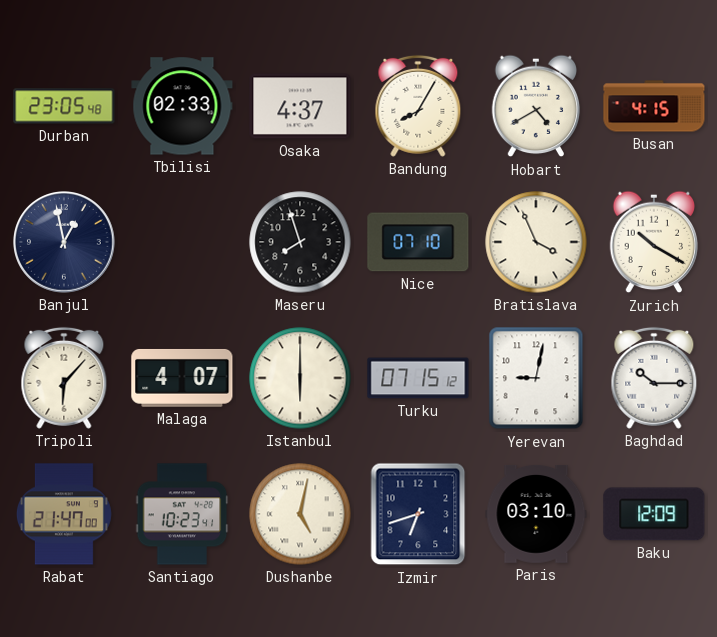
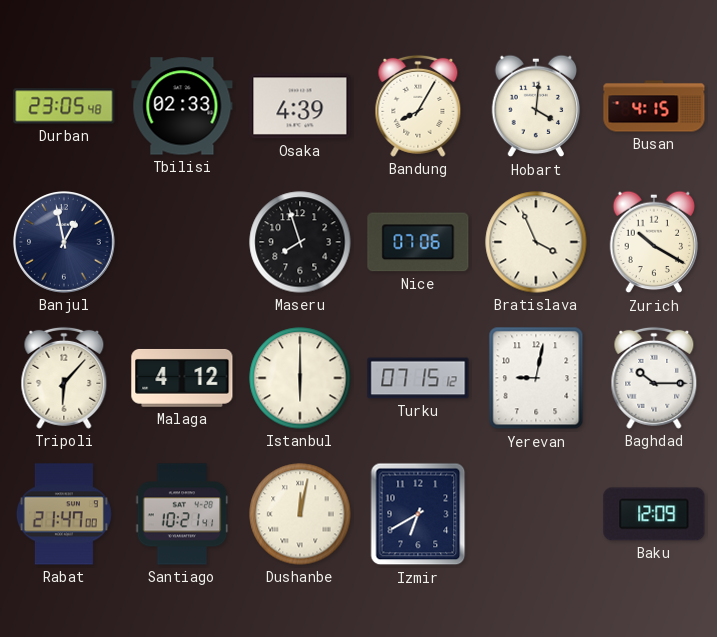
Osaka: 4:37 -> 4:39
Hobart: 4:40 -> 4:01
Nice: 07:10 -> 07:06
Malaga: 4:07 -> 4:12
Santiago: 10:23 -> 10:21
Dushanbe: 5:02 -> 12:02
Izmir: 6:42 -> 6:40
Paris: 03:10 -> none
